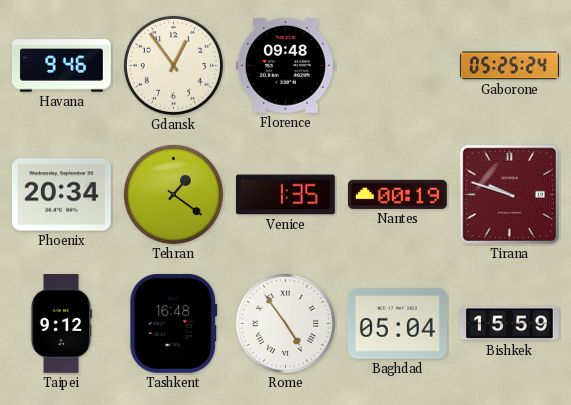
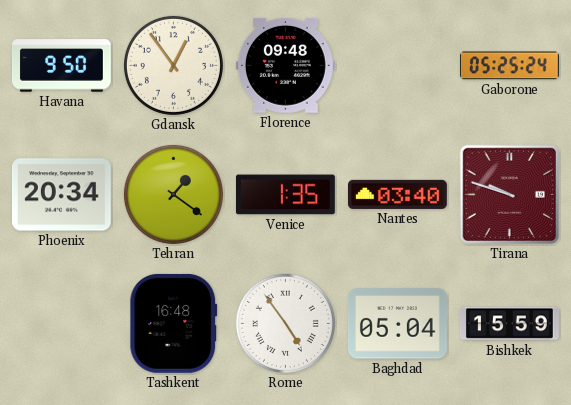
Havana: 9:46 -> 9:50
Nantes: 00:19 -> 03:40
Taipei: 9:12 -> none
